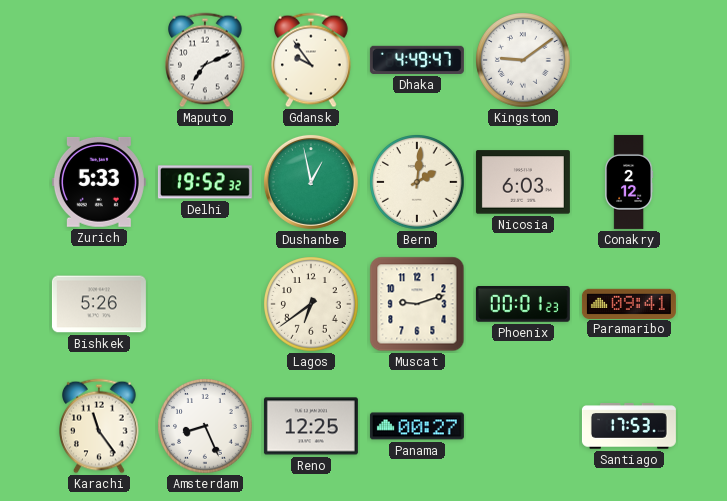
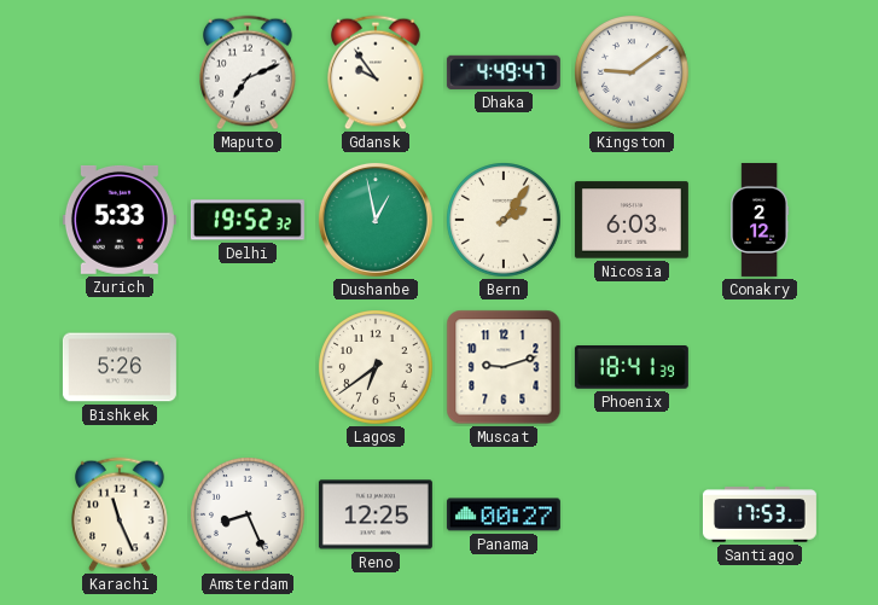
Bern: 2:01 -> 2:06
Phoenix: 00:01 -> 18:41
Paramaribo: 09:41 -> none
Karachi: 11:24 -> 11:26
